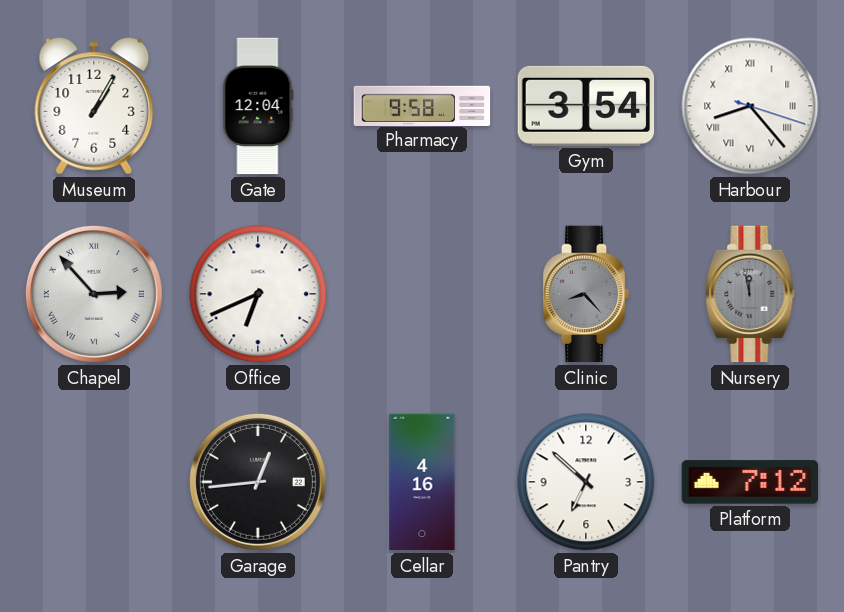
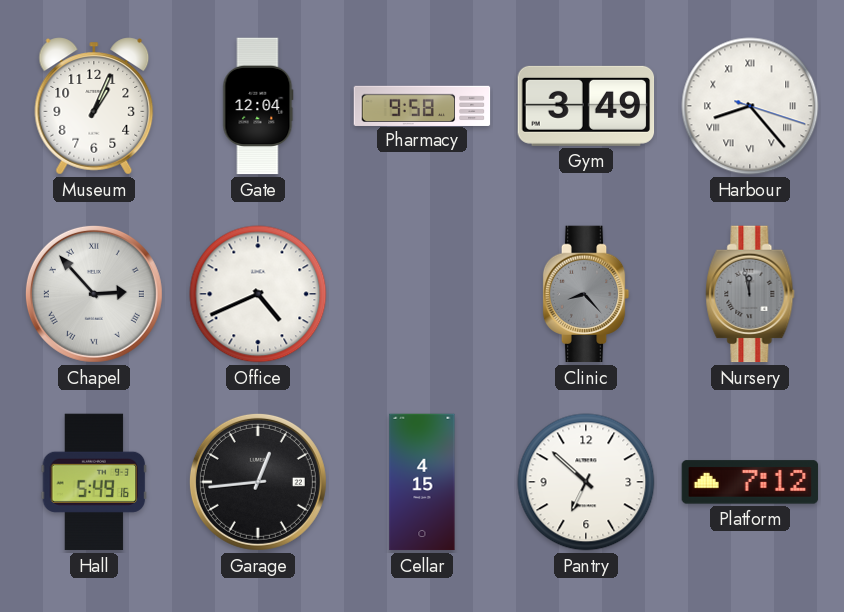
Museum: 1:05 -> 1:04
Gym: 3:54 -> 3:49
Office: 6:41 -> 4:41
Hall: none -> 5:49
Cellar: 4:16 -> 4:15
